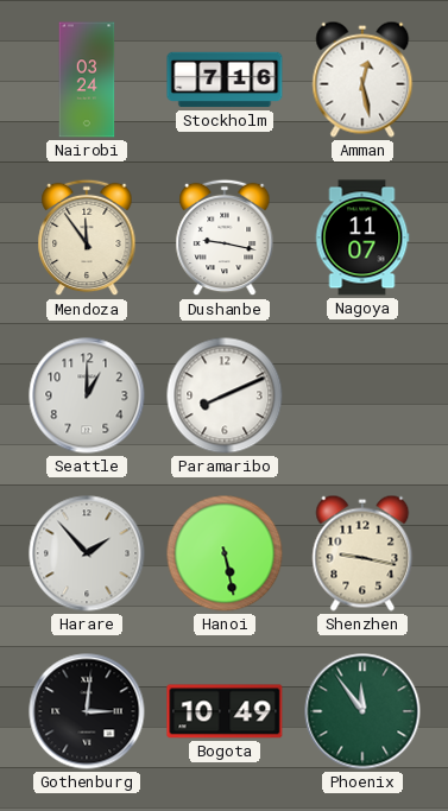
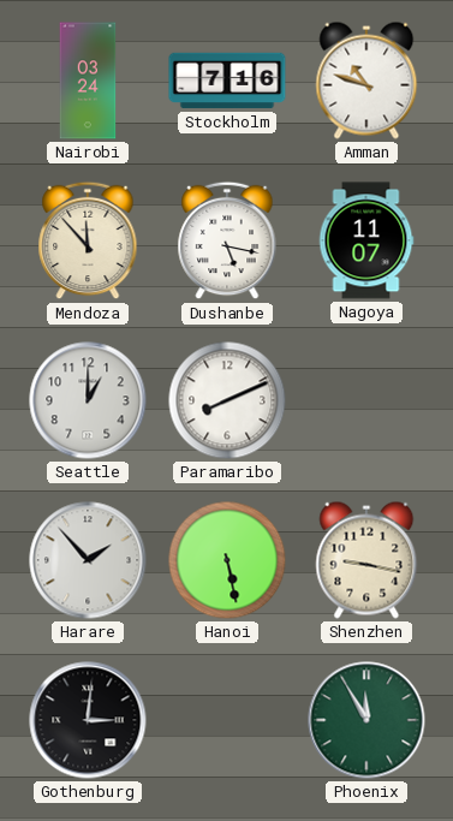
Amman: 12:28 -> 10:48
Mendoza: 11:54 -> 11:53
Dushanbe: 9:17 -> 5:17
Bogota: 10:49 -> none
Phoenix: 11:54 -> 11:55
